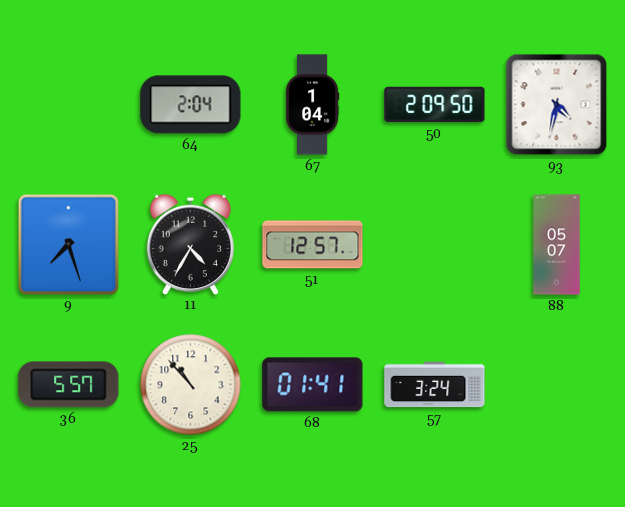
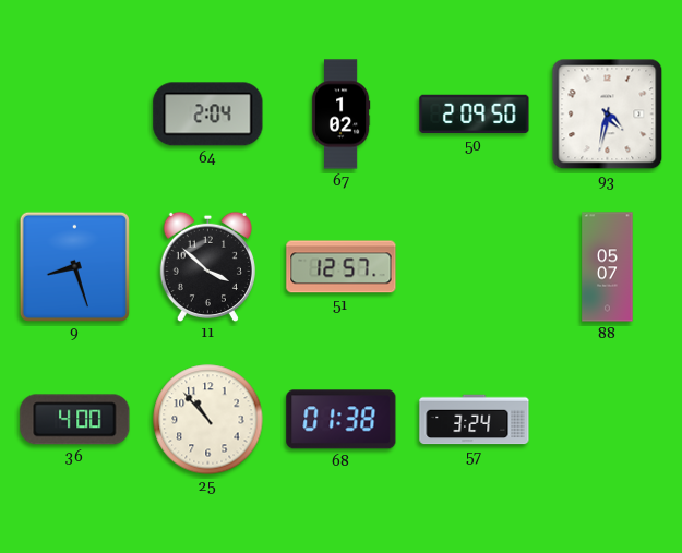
67: 1:04 -> 1:02
9: 7:27 -> 8:27
11: 4:35 -> 3:52
36: 5:57 -> 4:00
68: 01:41 -> 01:38
